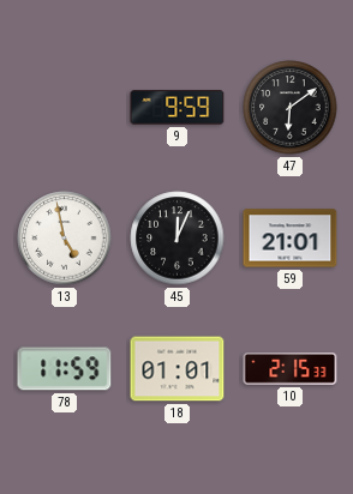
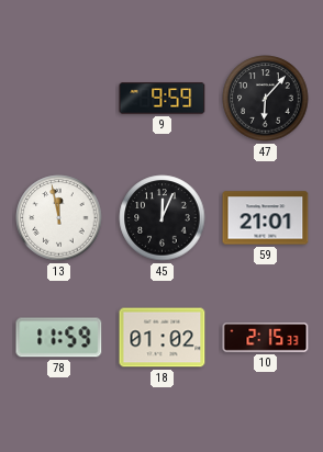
47: 6:09 -> 6:07
13: 4:58 -> 11:58
18: 01:01 -> 01:02
